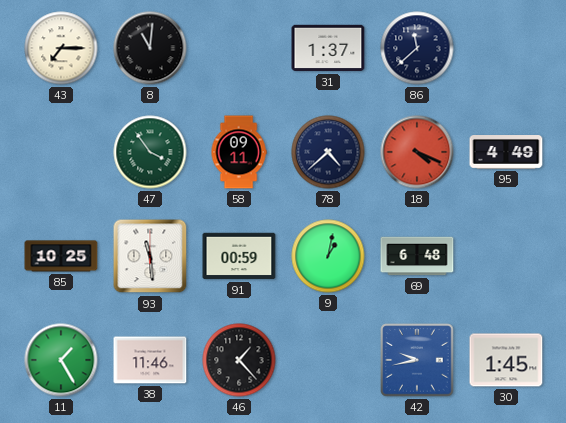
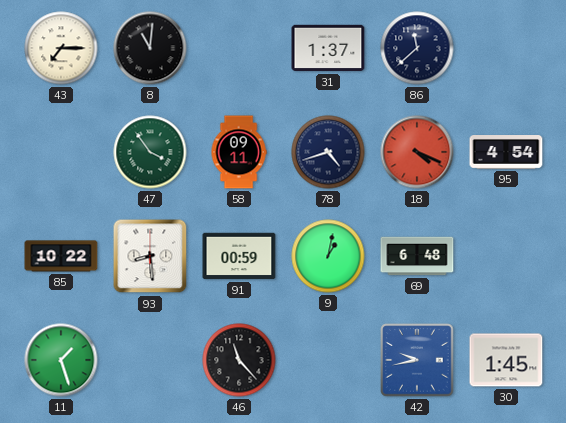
78: 4:38 -> 4:42
95: 4:49 -> 4:54
85: 10:25 -> 10:22
93: 11:29 -> 8:29
11: 1:25 -> 1:27
38: 11:46 -> none
46: 1:23 -> 11:23
